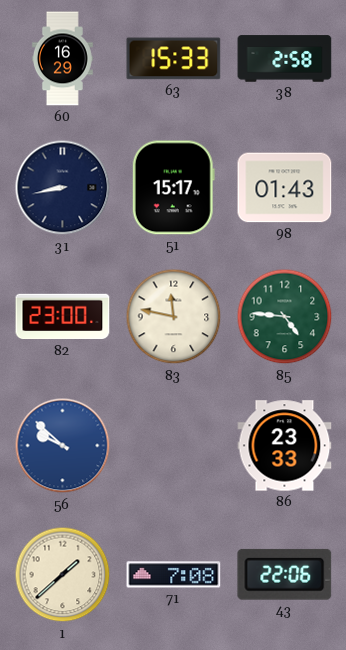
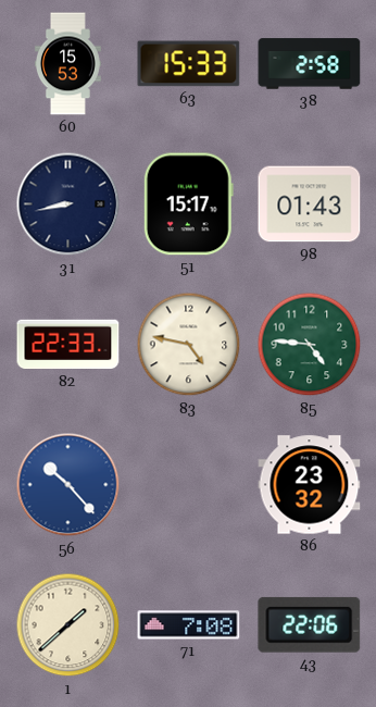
60: 16:29 -> 15:53
82: 23:00 -> 22:33
83: 11:47 -> 4:47
56: 9:52 -> 10:23
86: 23:33 -> 23:32
